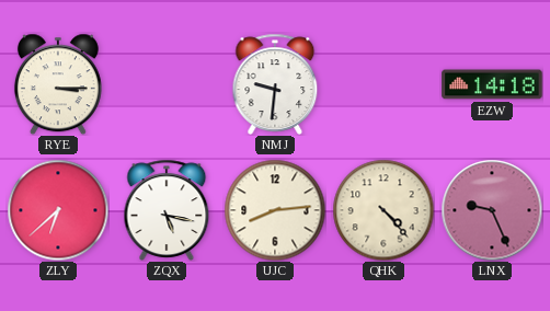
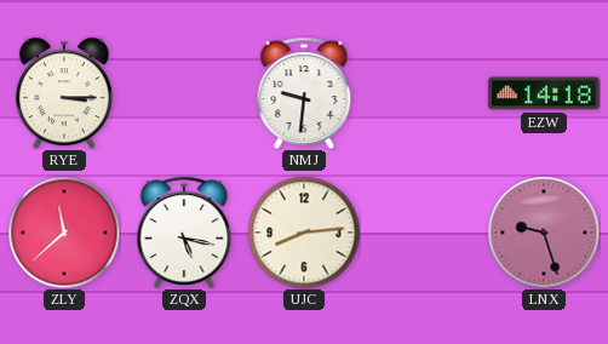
ZLY: 6:38 -> 11:38
QHK: 4:23 -> none
LNX: 9:26 -> 9:27
